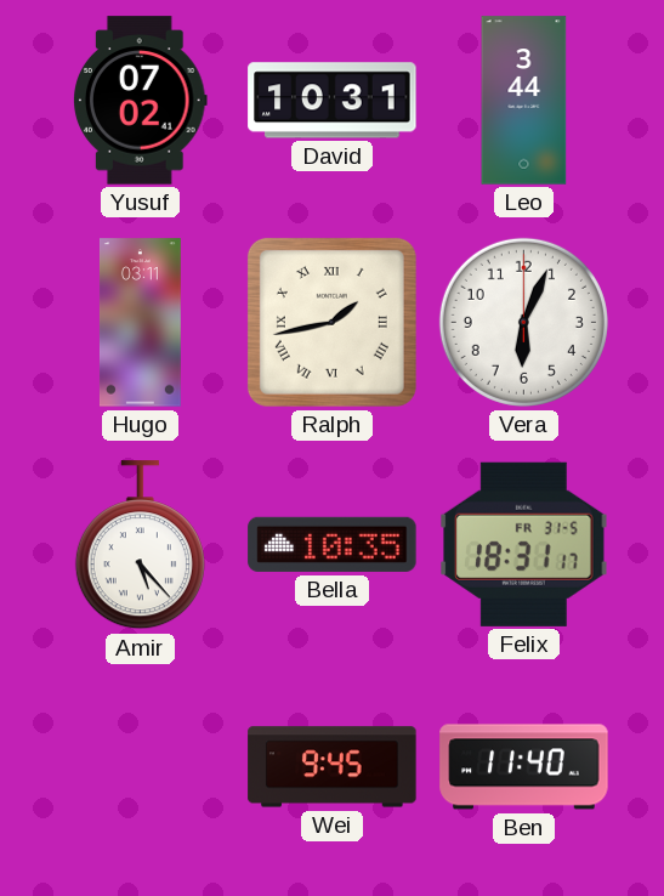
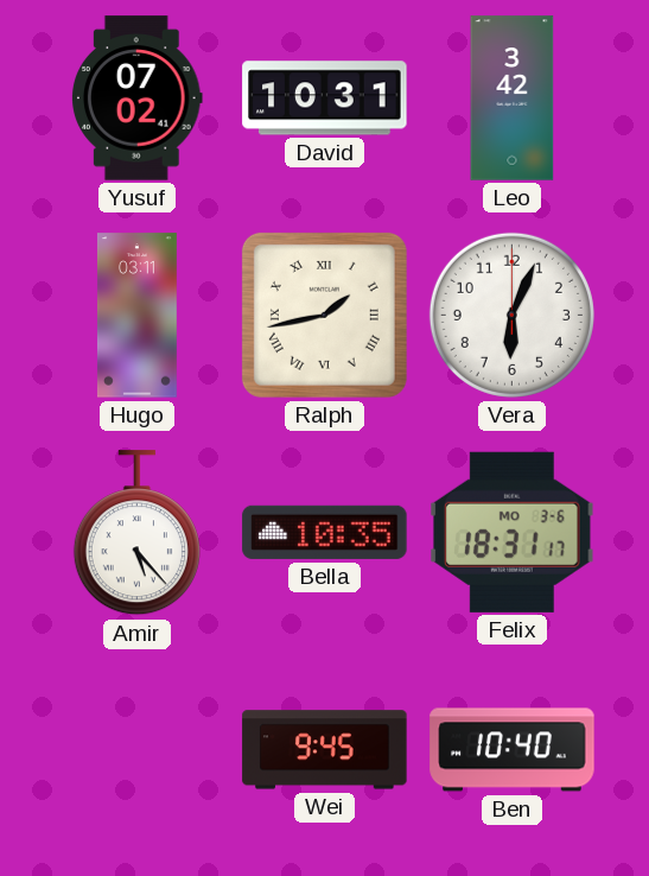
Leo: 3:44 -> 3:42
Felix date: FR 31-5 -> MO 3-6
Ben: 11:40 -> 10:40
